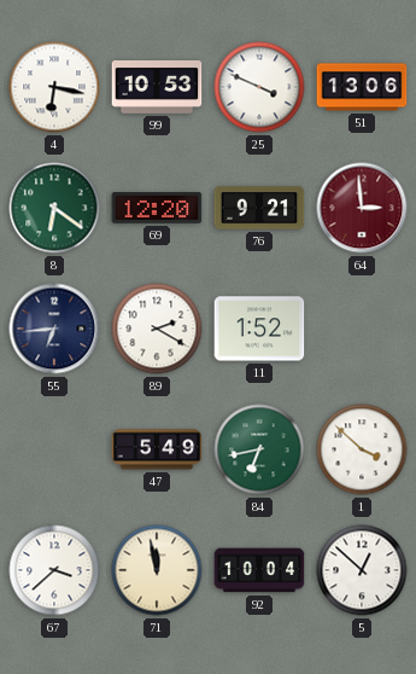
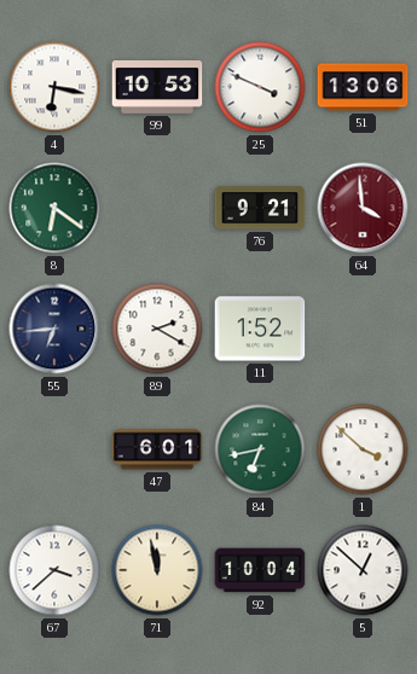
69: 12:20 -> none
64: 2:59 -> 3:59
47: 5:49 -> 6:01
